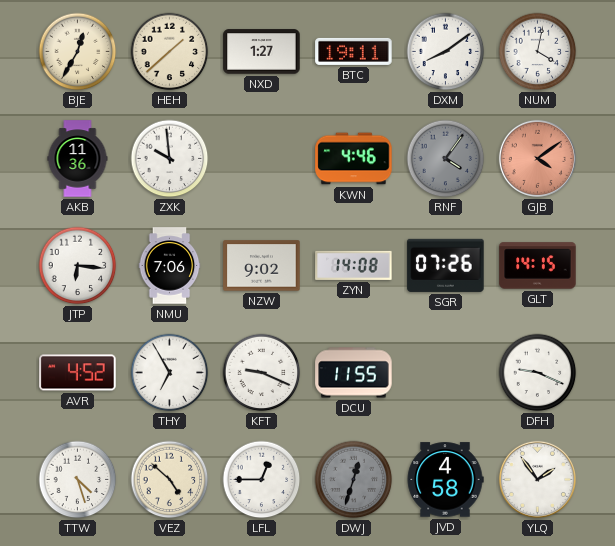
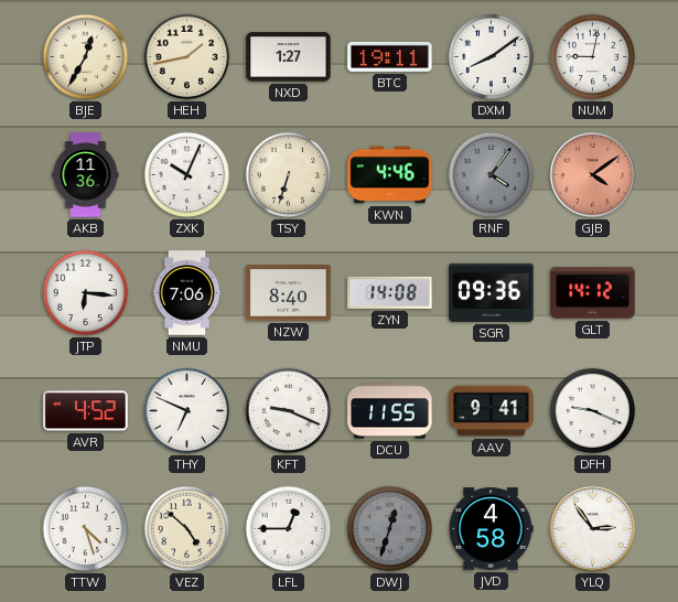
HEH: 1:38 -> 1:43
NUM: 4:02 -> 9:02
ZXK: 9:59 -> 10:04
TSY: none -> 6:33
NZW: 9:02 -> 8:40
SGR: 07:26 -> 09:36
GLT: 14:15 -> 14:12
THY: 6:55 -> 6:49
AAV: none -> 9:41
YLQ: 1:54 -> 2:54
